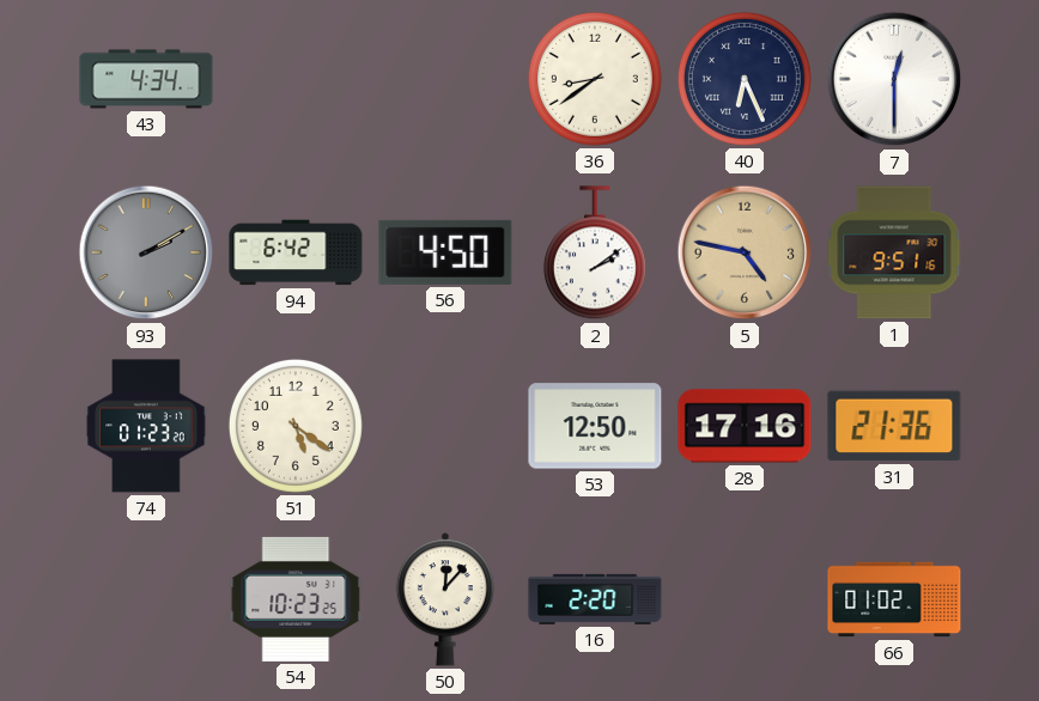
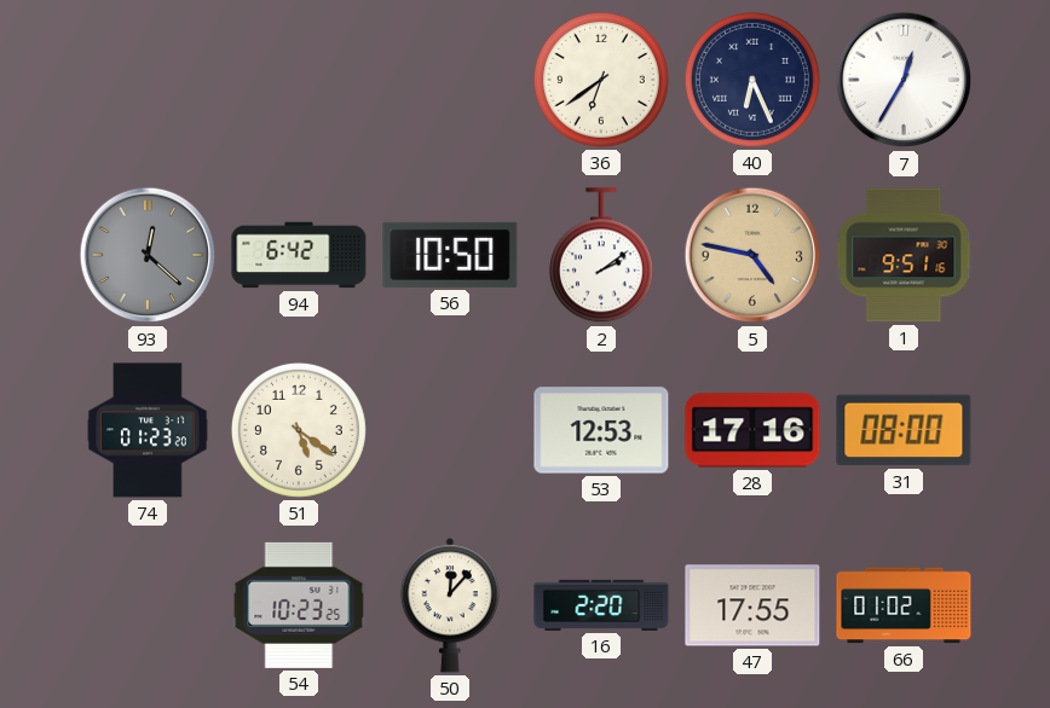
43: 4:34 -> none
36: 8:39 -> 6:39
7: 12:30 -> 12:35
93: 2:10 -> 12:22
56: 4:50 -> 10:50
53: 12:50 -> 12:53
31: 21:36 -> 08:00
47: none -> 17:55
